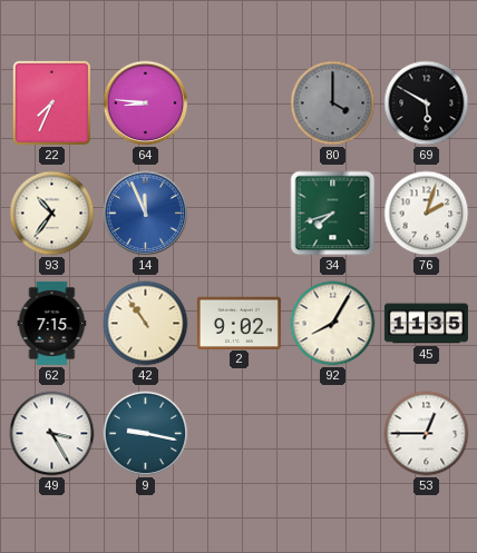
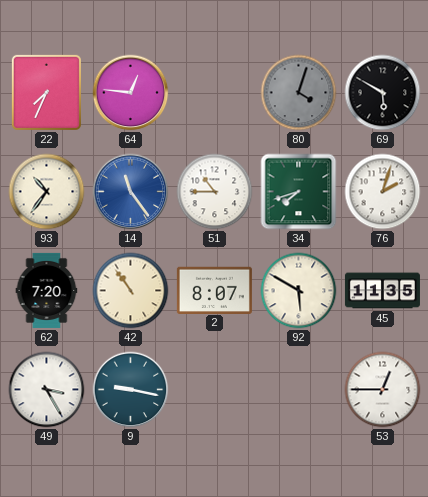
64: 8:46 -> 12:46
80: 4:00 -> 4:03
14: 11:56 -> 11:24
51: none -> 10:45
62: 7:15 -> 7:20
2: 9:02 -> 8:07
92: 8:05 -> 5:50
